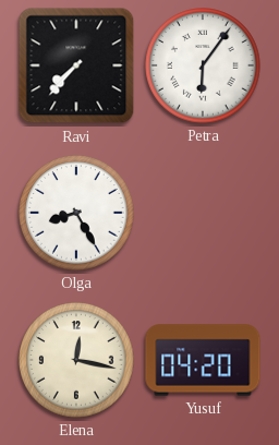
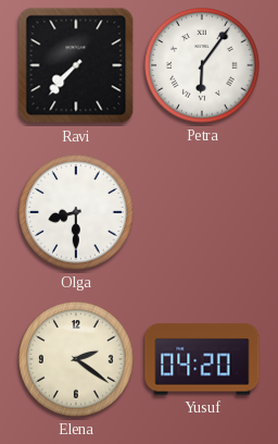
Olga: 8:25 -> 8:30
Elena: 12:17 -> 2:21
